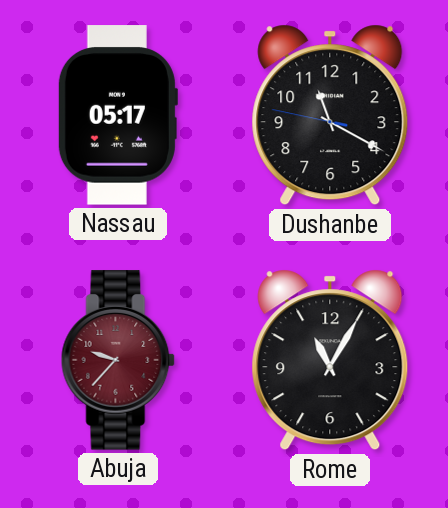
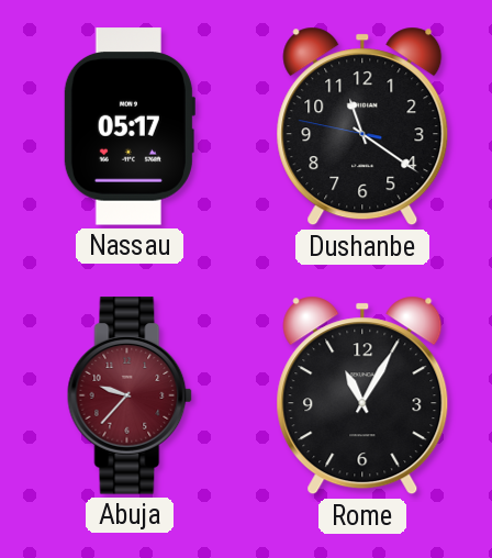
Dushanbe: 11:19 -> 11:20
